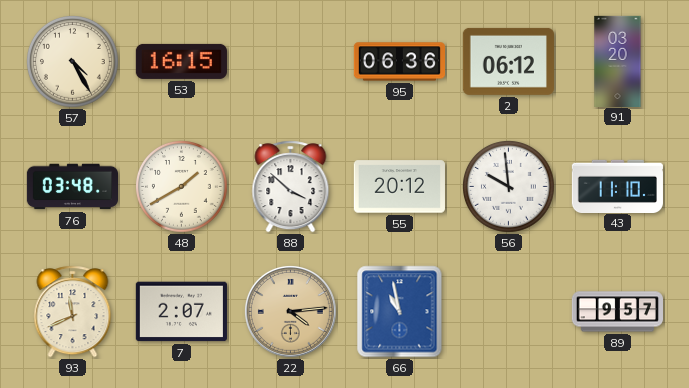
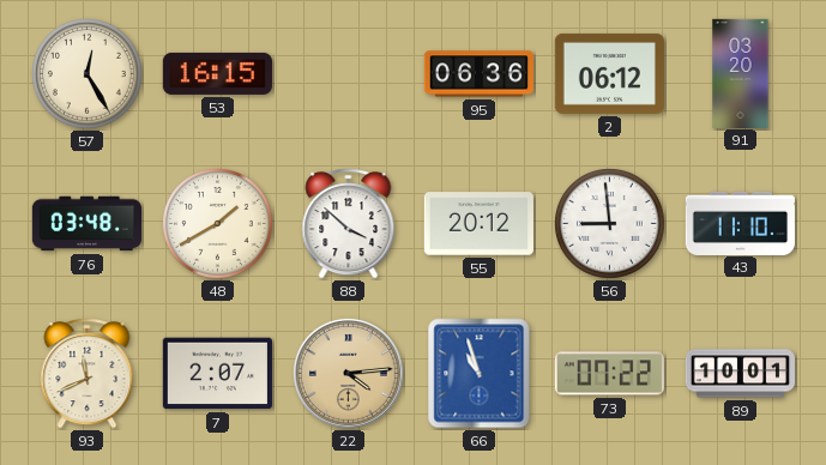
57: 4:25 -> 12:25
56: 9:59 -> 8:59
66: 10:58 -> 10:57
73: none -> 07:22
89: 9:57 -> 10:01
